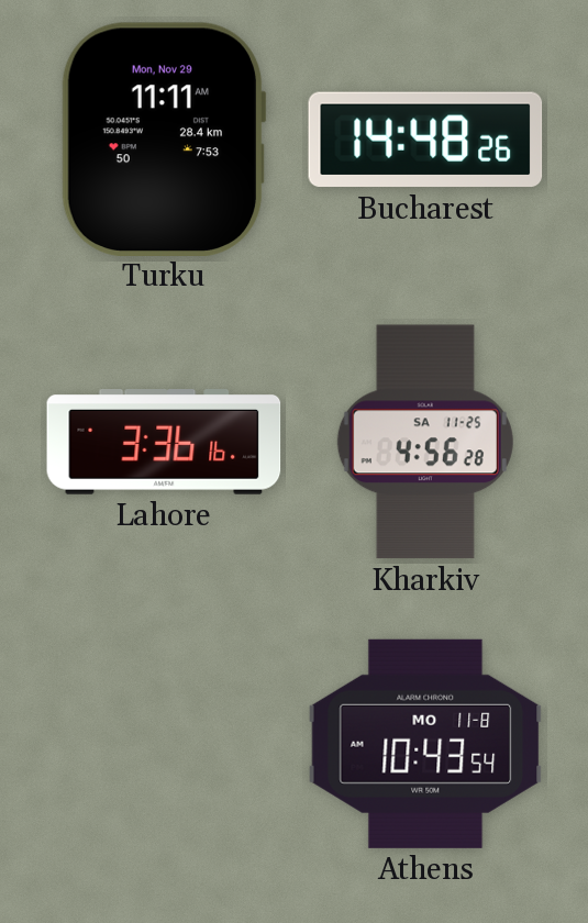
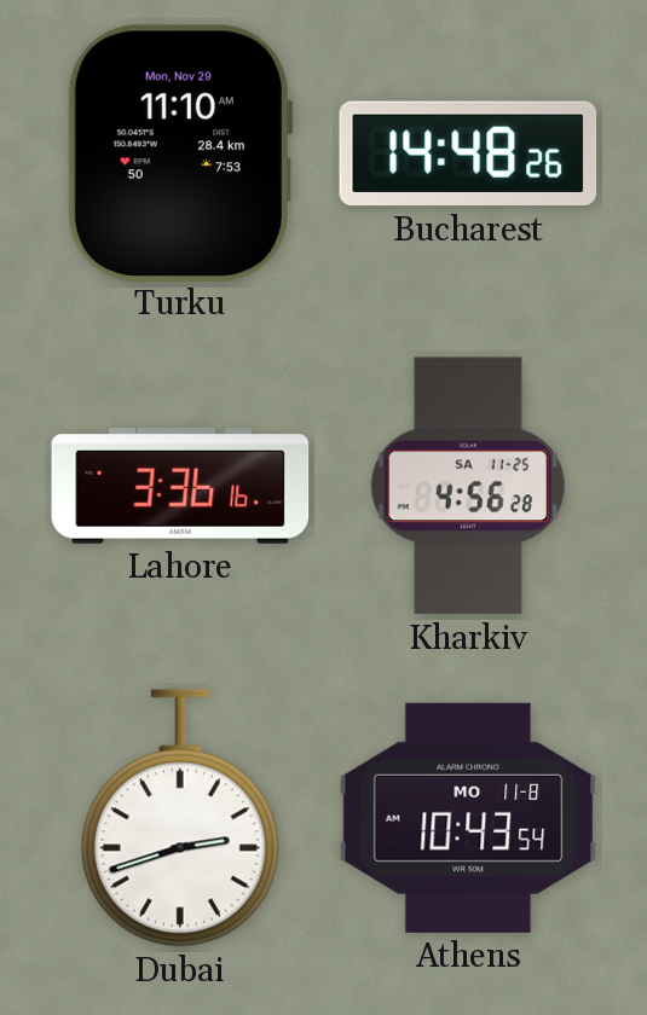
Turku: 11:11 -> 11:10
Dubai: none -> 2:42
